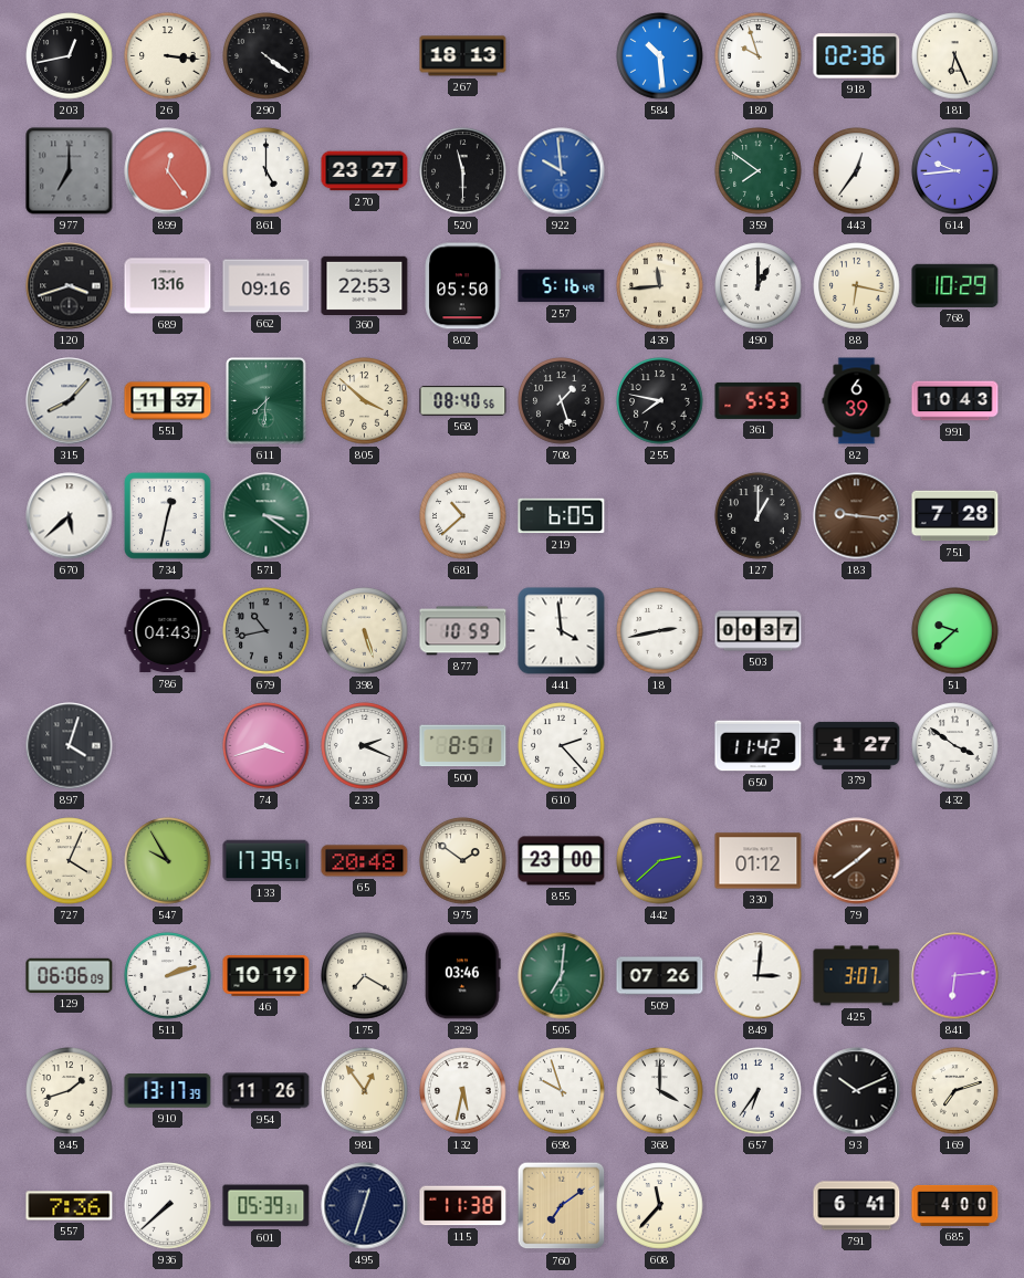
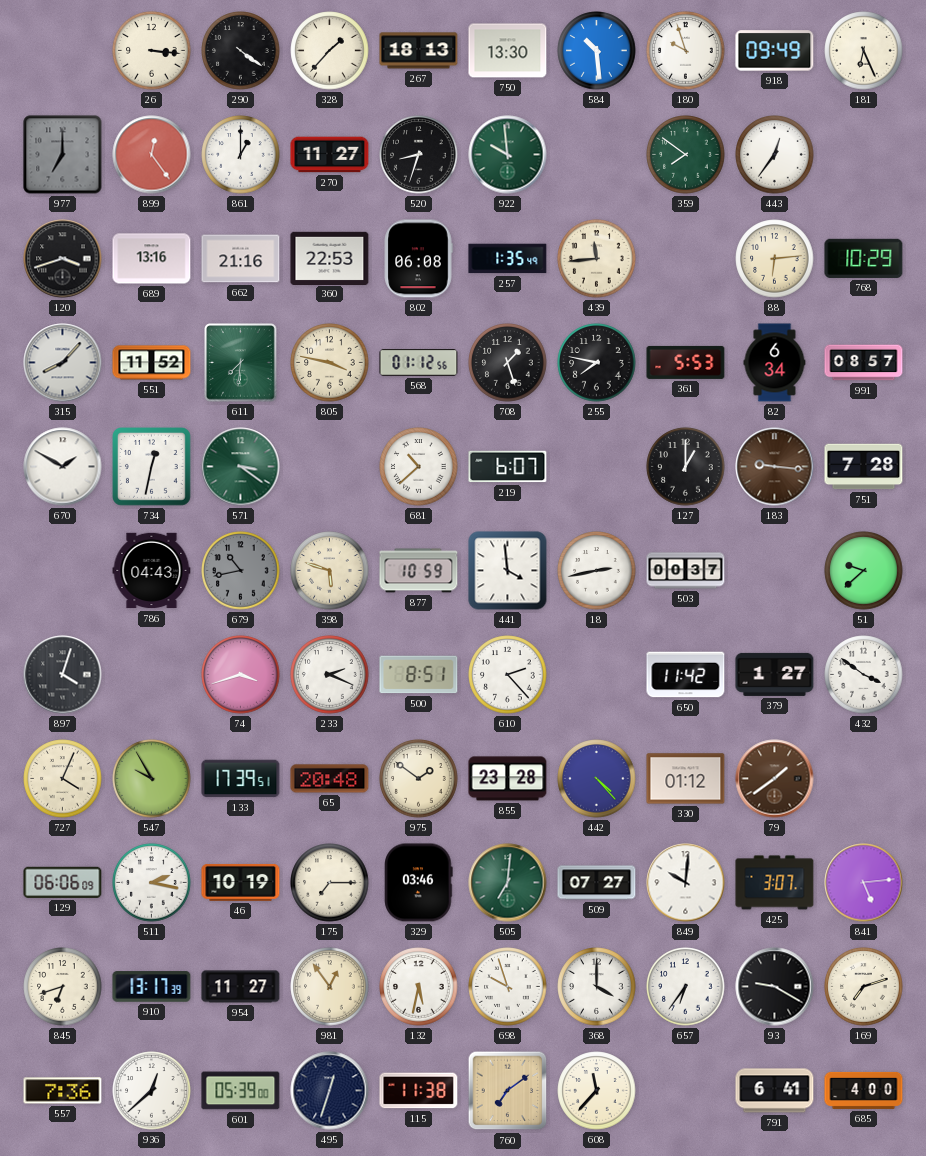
203: 12:43 -> none
328: none -> 1:37
750: none -> 13:30
918: 02:36 -> 09:49
861: 5:00 -> 1:00
270: 23:27 -> 11:27
520: 11:30 -> 8:33
922 dial: blue -> green
614: 9:44 -> none
662: 09:16 -> 21:16
802: 05:50 -> 06:08
257: 5:16 -> 1:35
490: 1:00 -> none
88: 6:17 -> 6:14
551: 11:37 -> 11:52
805: 3:52 -> 3:47
568: 08:40 -> 01:12
82: 6:39 -> 6:34
991: 10:43 -> 08:57
670: 5:38 -> 1:50
219: 6:05 -> 6:07
398: 5:27 -> 5:48
855: 23:00 -> 23:28
442: 2:38 -> 4:23
511: 2:12 -> 2:17
175: 7:20 -> 7:15
509: 07:26 -> 07:27
849: 3:01 -> 10:01
841: 6:14 -> 5:14
845: 1:42 -> 6:42
954: 11:26 -> 11:27
93: 10:11 -> 9:20
936: 7:38 -> 12:38
601: 05:39:31 -> 05:39:00
